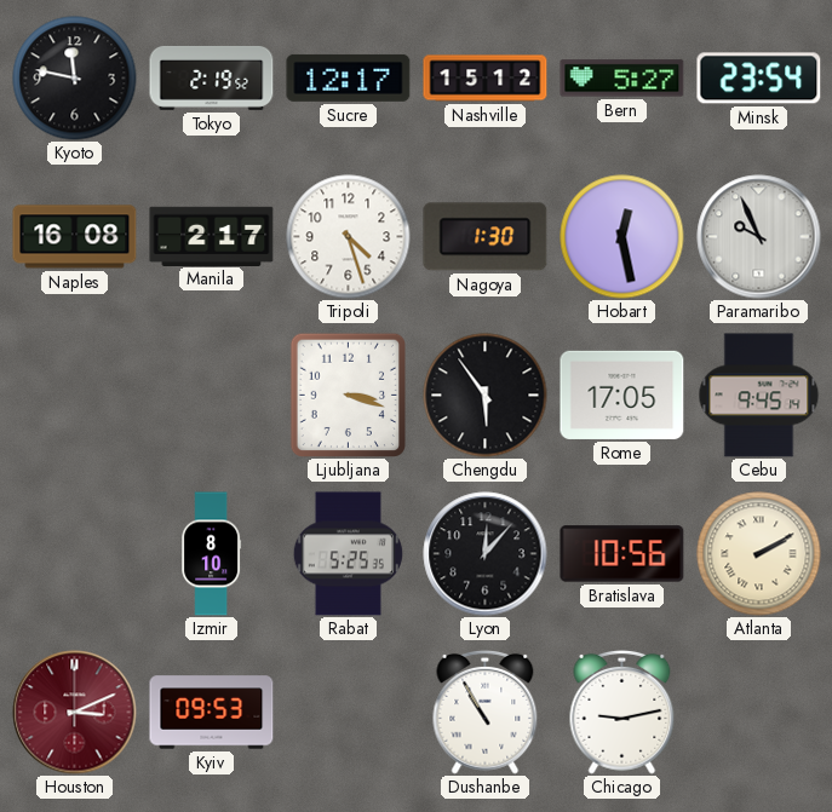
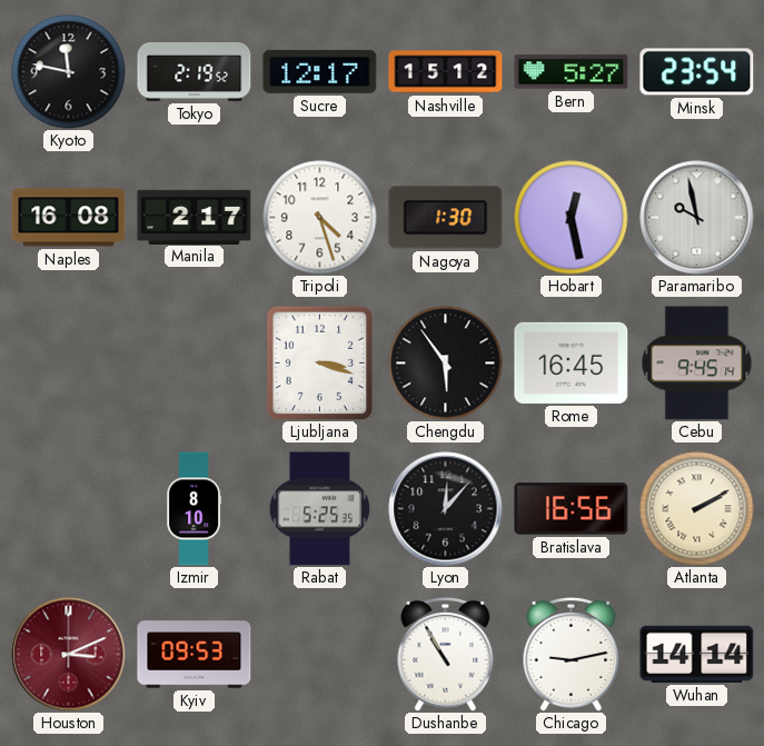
Paramaribo: 9:56 -> 9:58
Rome: 17:05 -> 16:45
Bratislava: 10:56 -> 16:56
Wuhan: none -> 14:14
